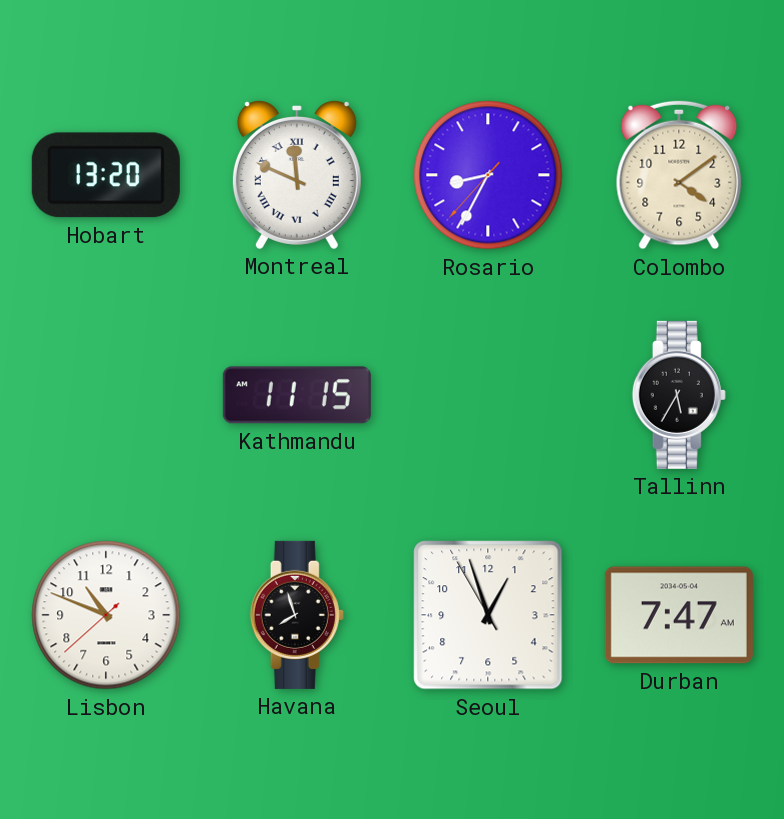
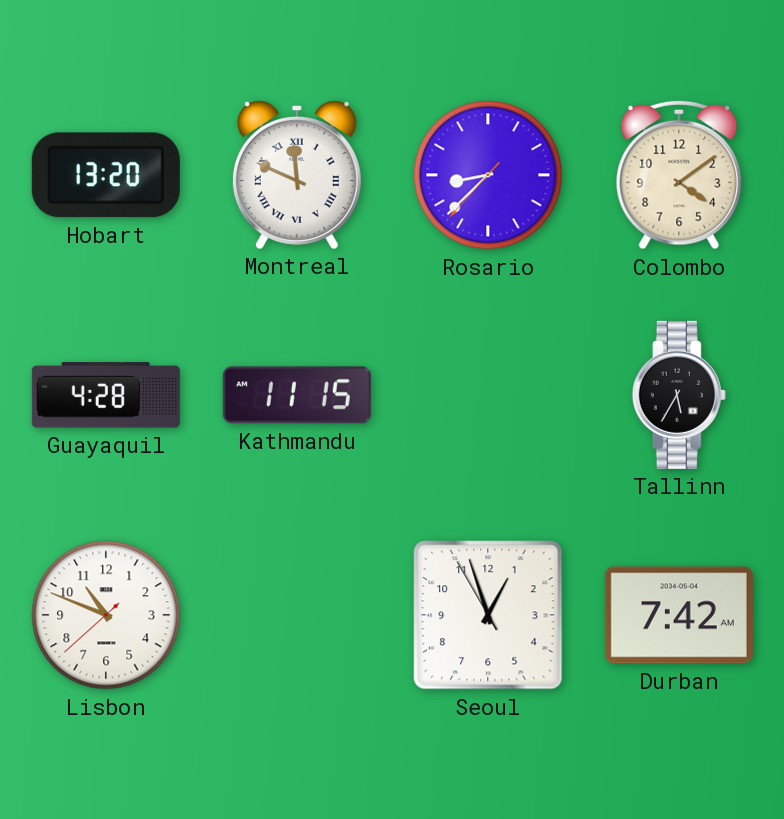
Rosario: 8:34 -> 8:37
Guayaquil: none -> 4:28
Havana: 7:57 -> none
Durban: 7:47 -> 7:42
